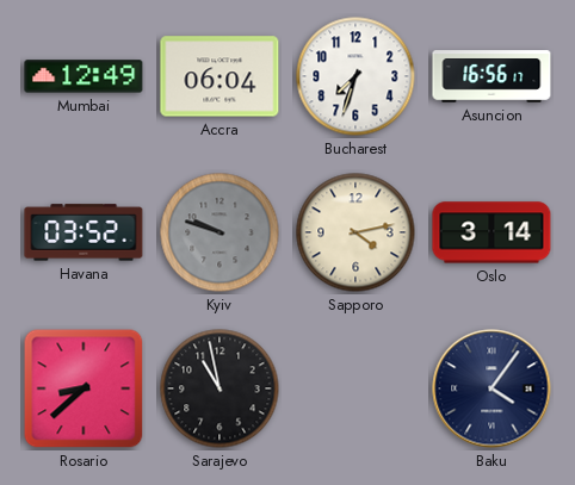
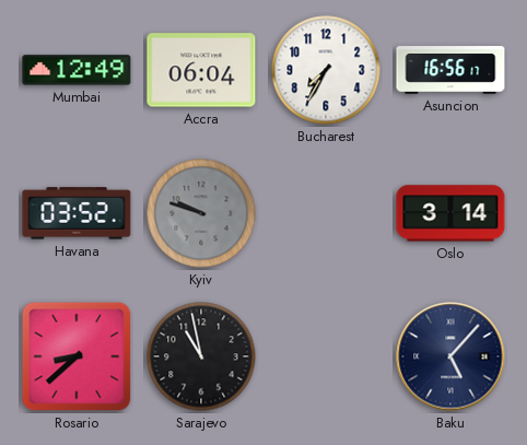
Bucharest: 7:33 -> 7:35
Sapporo: 4:13 -> none
Baku: 4:06 -> 5:07
